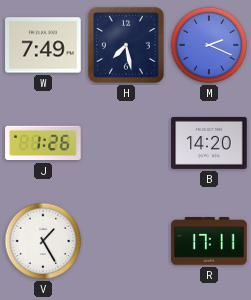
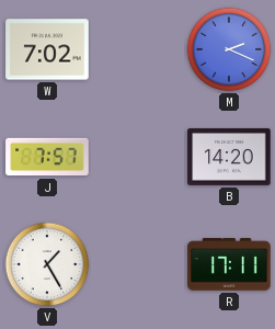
W: 7:49 -> 7:02
H: 7:28 -> none
J: 1:26 -> 7:57
